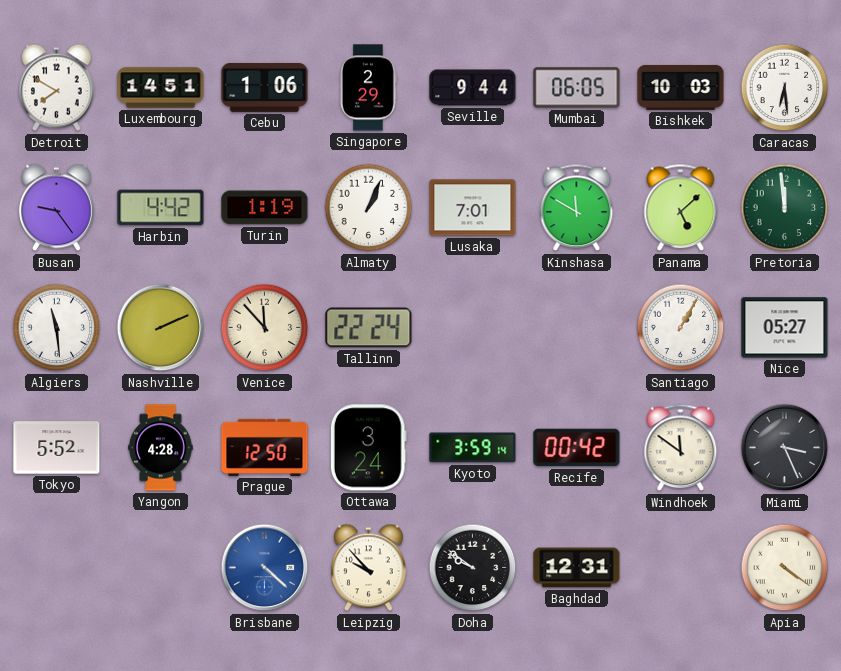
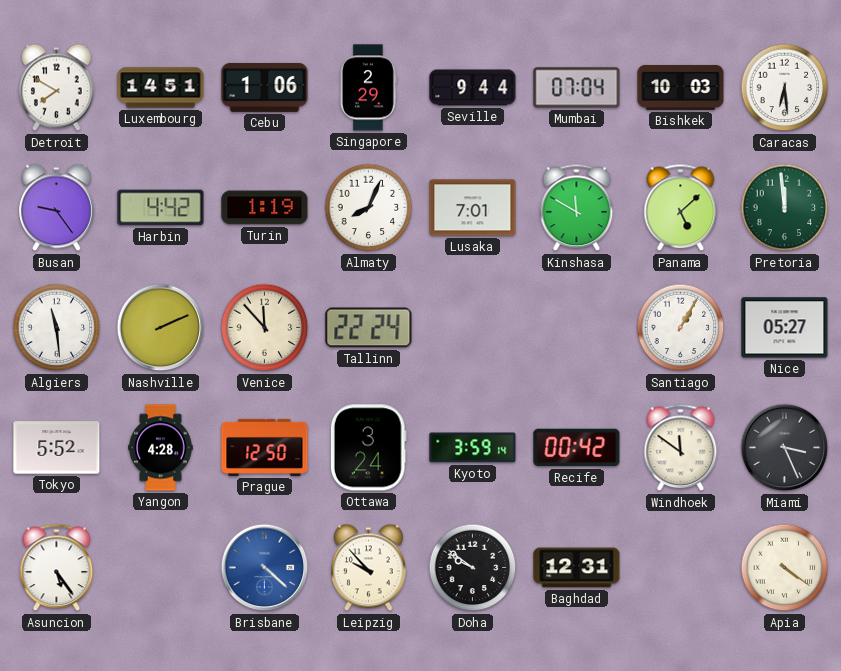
Mumbai: 06:05 -> 07:04
Almaty: 1:04 -> 8:04
Asuncion: none -> 5:24
